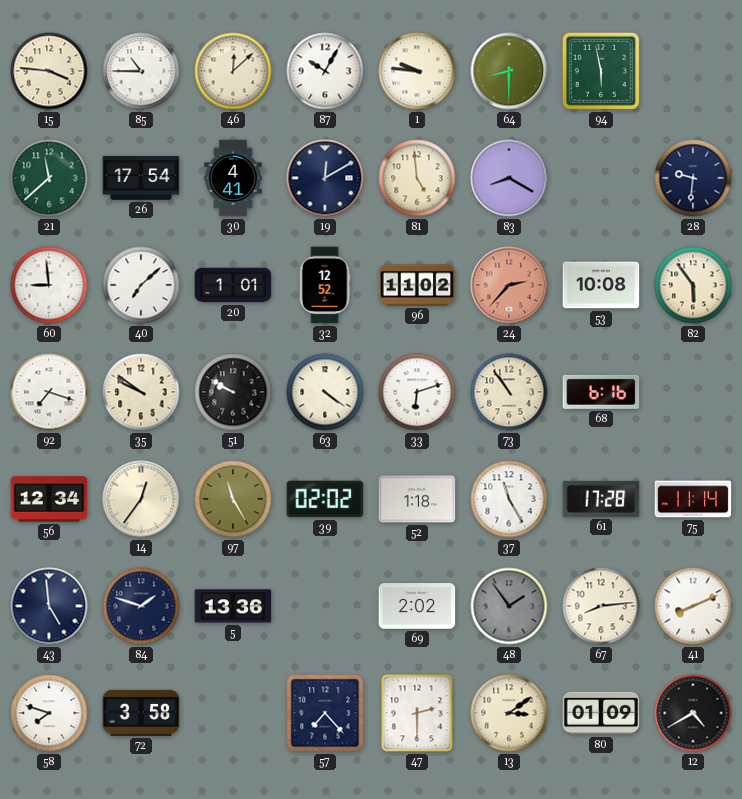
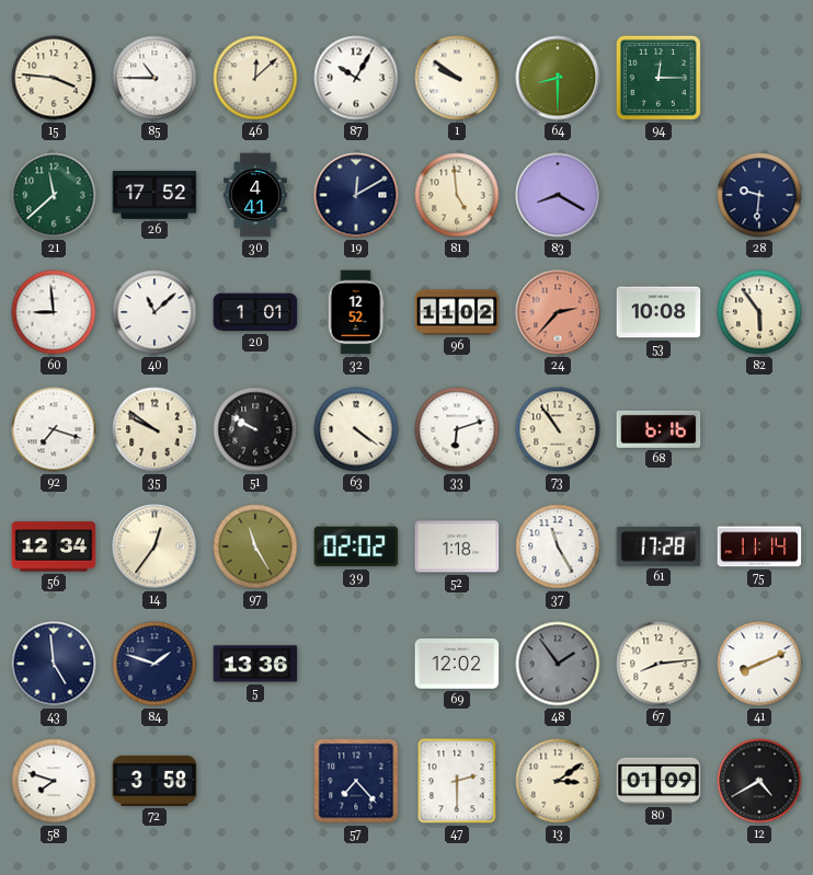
1: 9:46 -> 9:51
94: 5:58 -> 12:15
26: 17:54 -> 17:52
40: 7:08 -> 11:08
69: 2:02 -> 12:02
